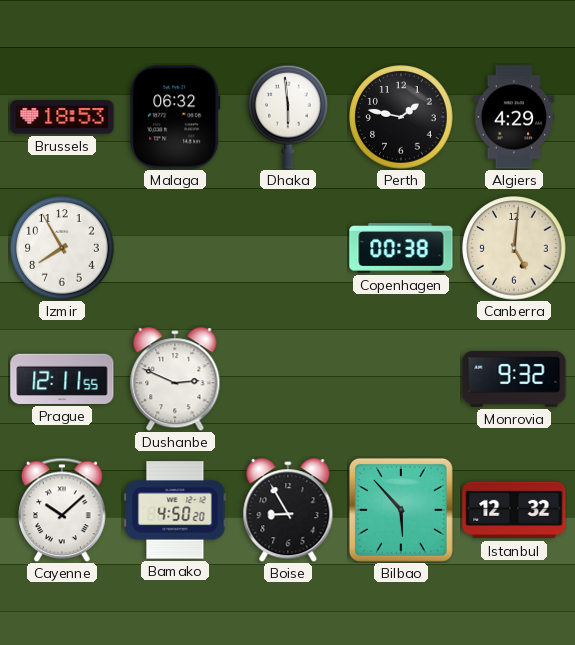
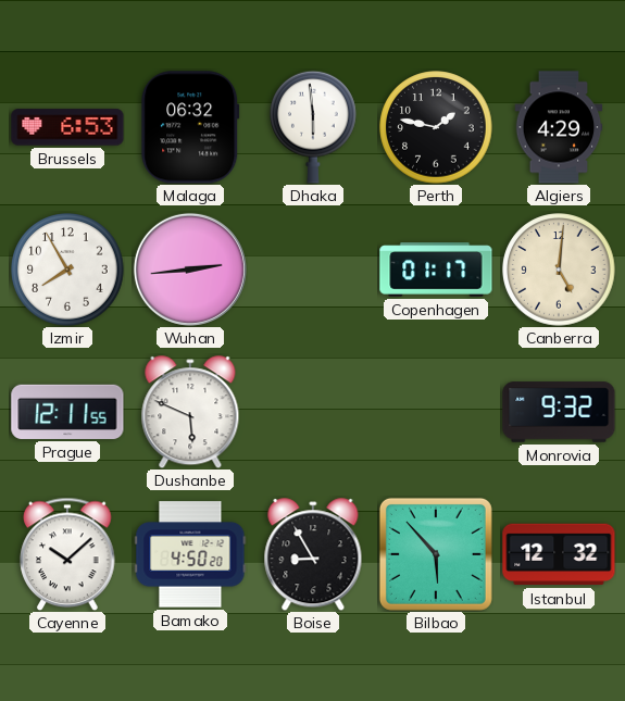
Brussels: 18:53 -> 6:53
Wuhan: none -> 2:44
Copenhagen: 00:38 -> 01:17
Dushanbe: 2:49 -> 5:49
